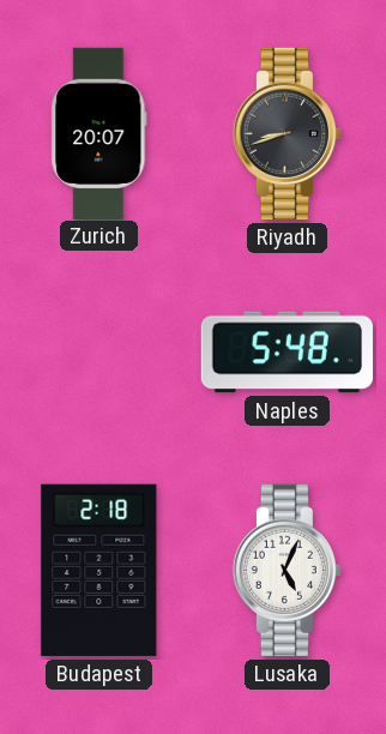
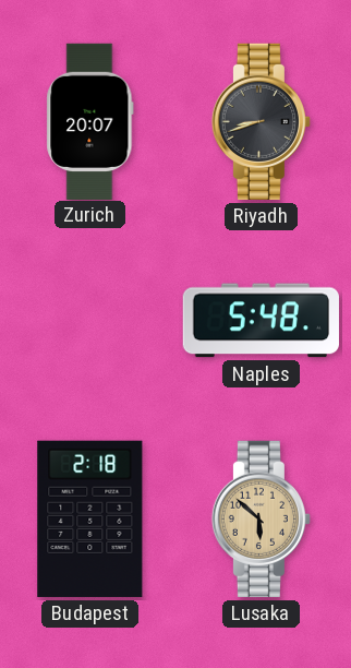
Lusaka: 5:04 -> 5:52
Lusaka dial: white -> champagne
